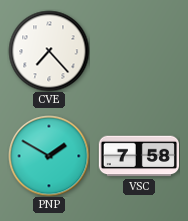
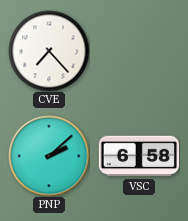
PNP: 1:50 -> 2:08
VSC: 7:58 -> 6:58
